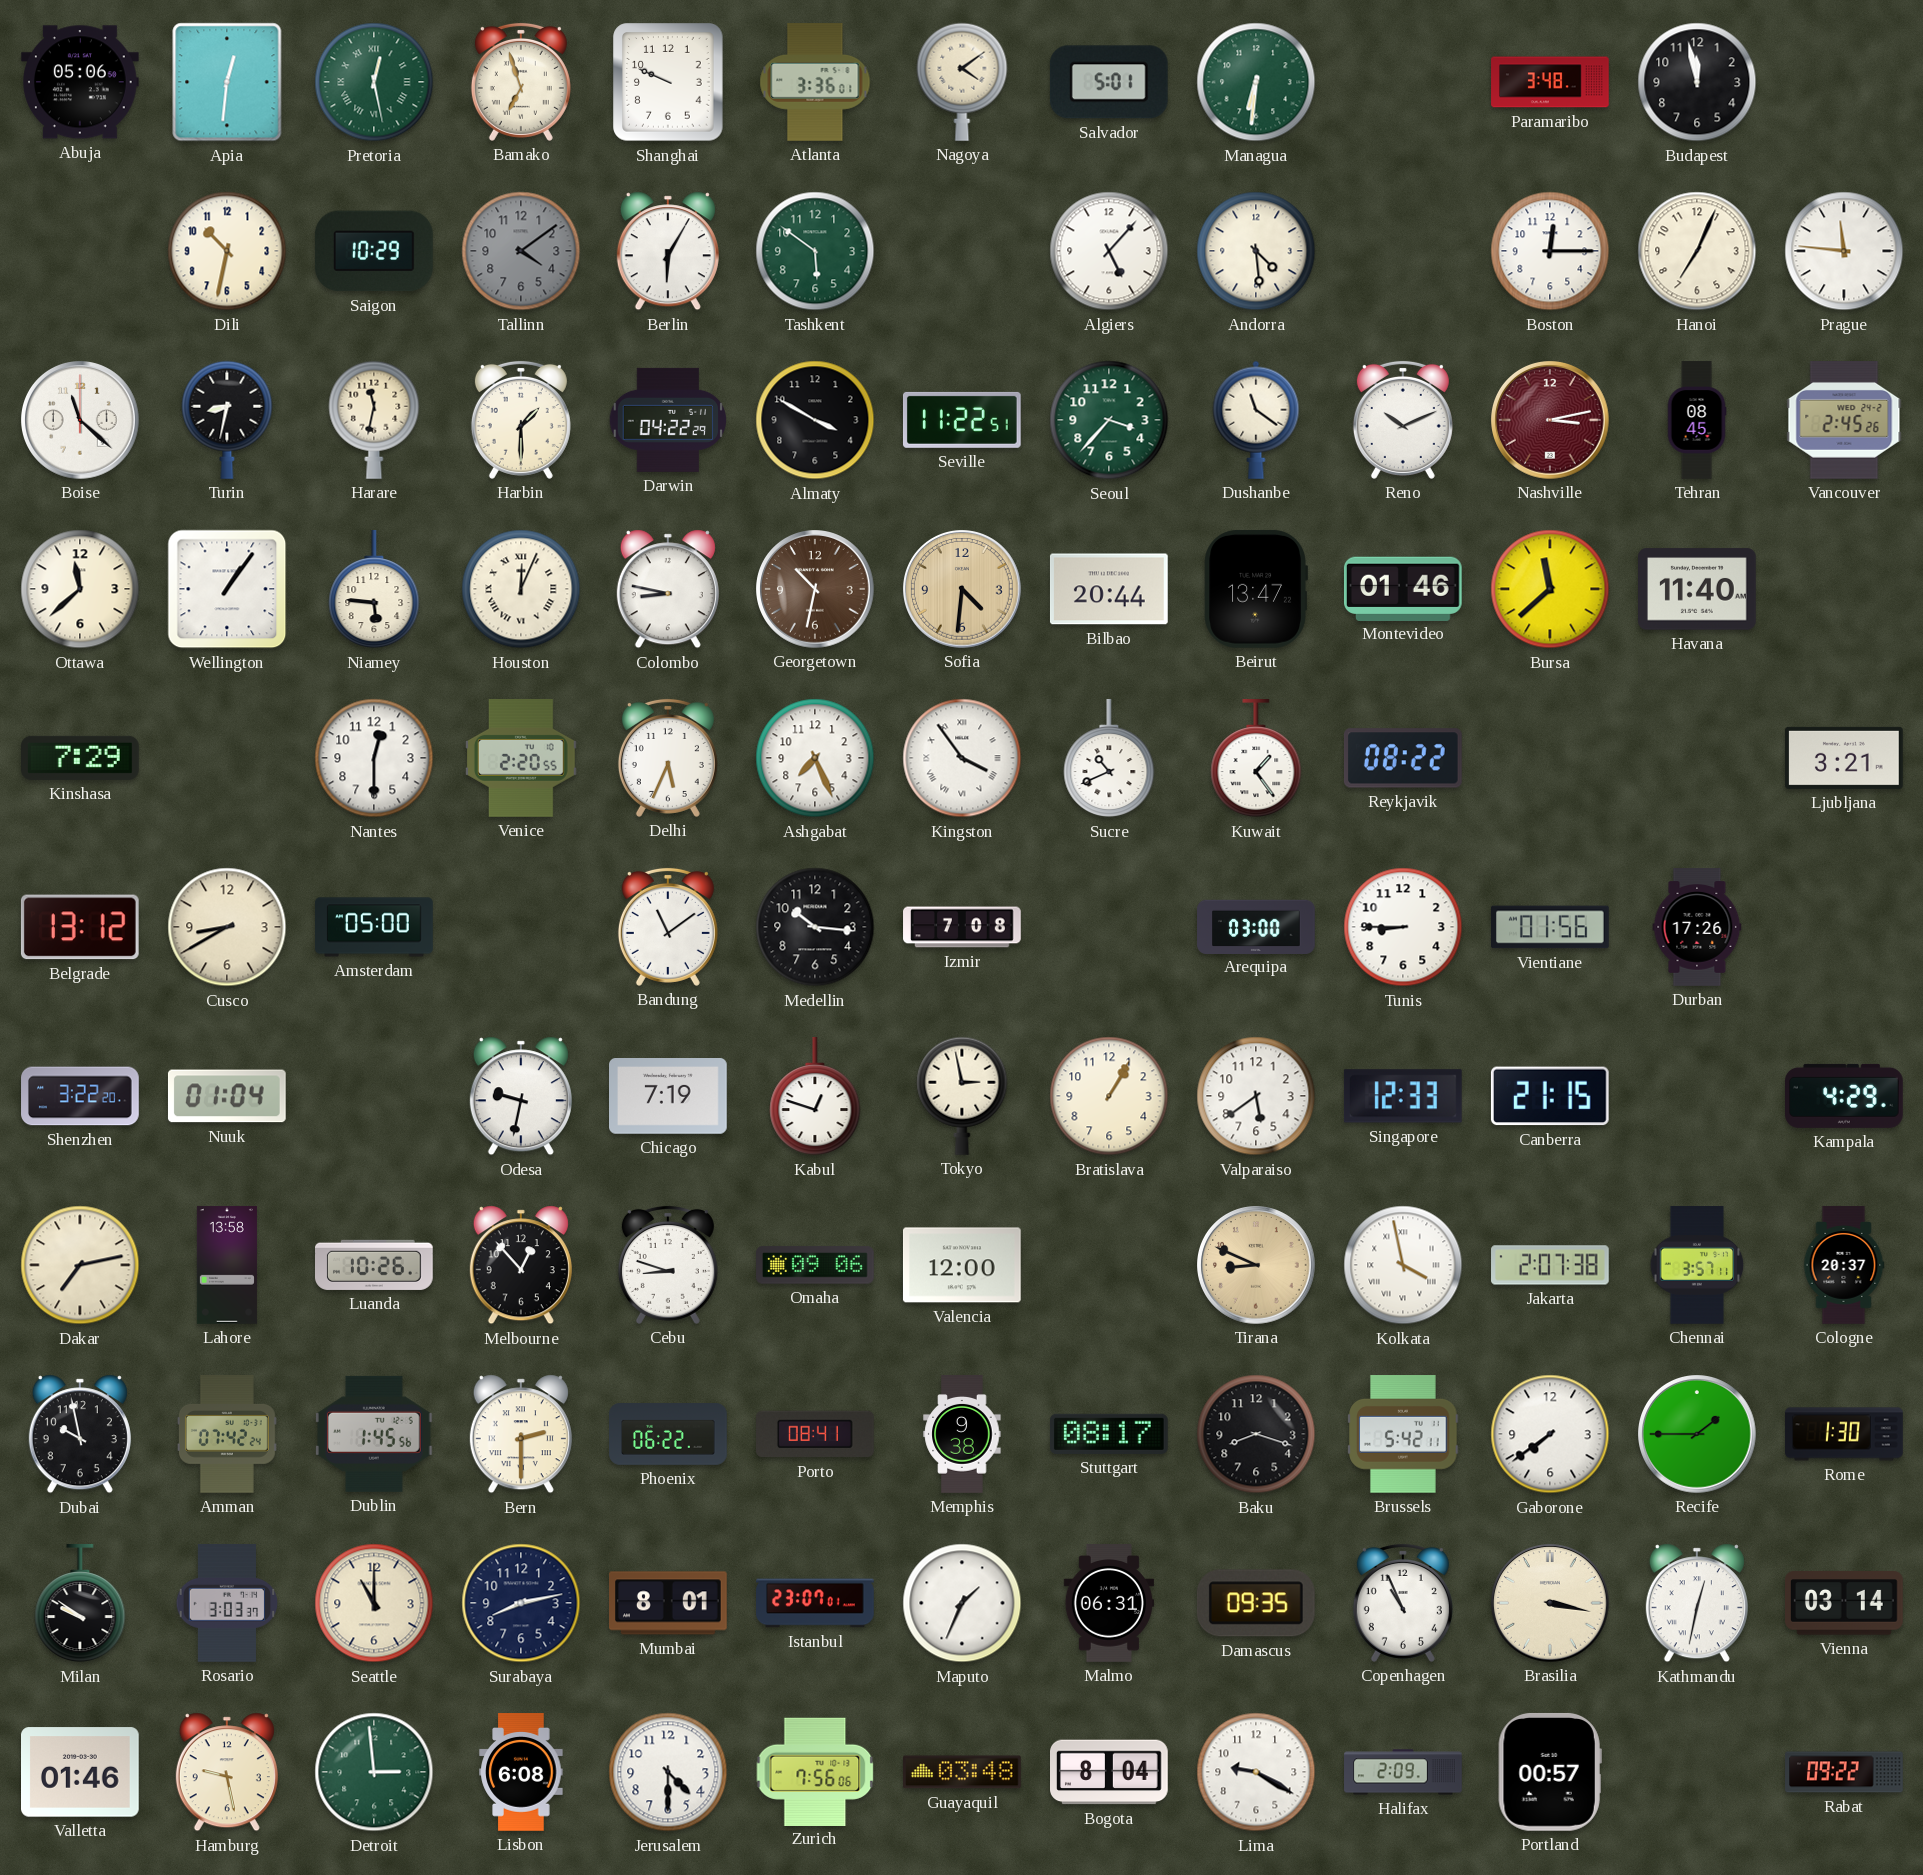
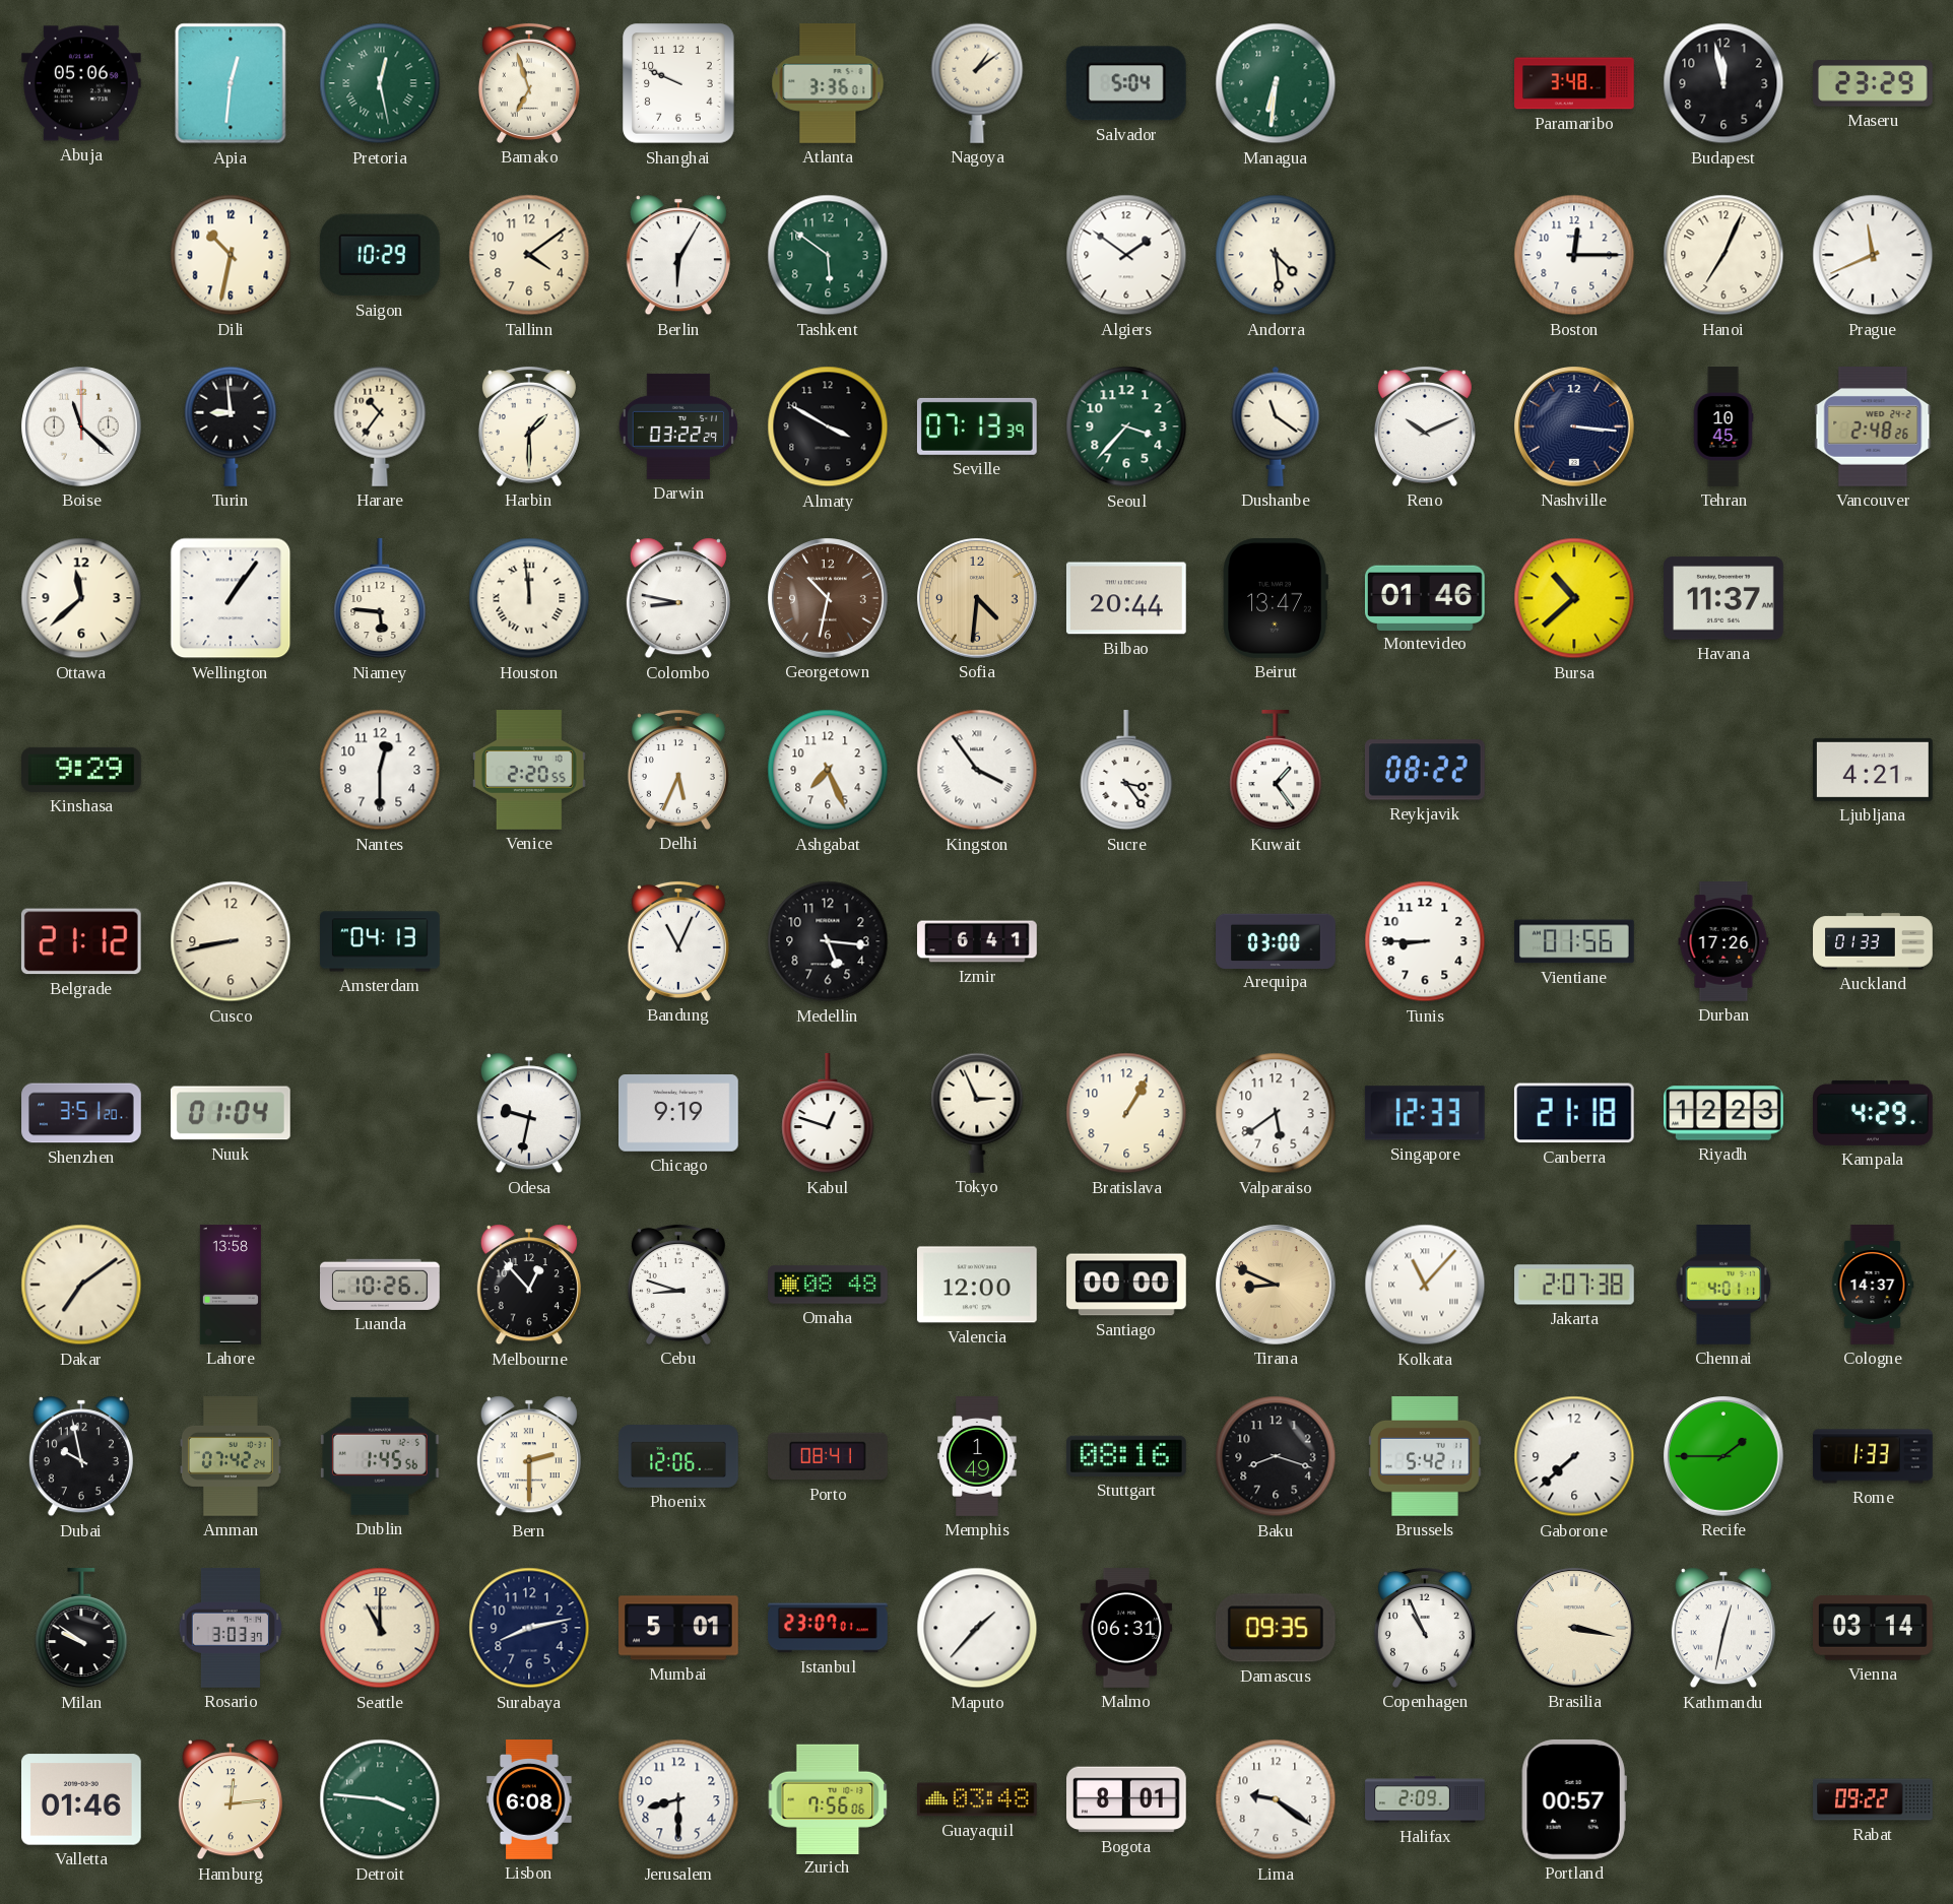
Nagoya: 4:09 -> 1:09
Salvador: 5:01 -> 5:04
Maseru: none -> 23:29
Tallinn dial: grey -> cream
Algiers: 5:07 -> 1:51
Prague: 11:46 -> 11:41
Turin: 8:32 -> 8:59
Harare: 11:32 -> 10:36
Darwin: 04:22 -> 03:22
Seville: 11:22 -> 07:13
Nashville: 3:13 -> 3:16
Nashville dial: burgundy -> navy
Tehran: 08:45 -> 10:45
Vancouver: 2:45 -> 2:48
Houston: 12:04 -> 11:59
Bursa: 11:38 -> 10:38
Havana: 11:40 -> 11:37
Kinshasa: 7:29 -> 9:29
Sucre: 10:41 -> 3:24
Ljubljana: 3:21 -> 4:21
Belgrade: 13:12 -> 21:12
Cusco: 8:40 -> 8:43
Amsterdam: 05:00 -> 04:13
Bandung: 11:09 -> 11:04
Medellin: 10:16 -> 5:16
Izmir: 7:08 -> 6:41
Auckland: none -> 01:33
Shenzhen: 3:22 -> 3:51
Chicago: 7:19 -> 9:19
Tokyo: 2:58 -> 2:56
Canberra: 21:15 -> 21:18
Riyadh: none -> 12:23
Dakar: 7:13 -> 7:09
Omaha: 09:06 -> 08:48
Santiago: none -> 00:00
Kolkata: 3:58 -> 11:07
Chennai: 3:57 -> 4:01
Cologne: 20:37 -> 14:37
Phoenix: 06:22 -> 12:06
Memphis: 9:38 -> 1:49
Stuttgart: 08:17 -> 08:16
Gaborone: 7:39 -> 7:38
Rome: 1:30 -> 1:33
Mumbai: 8:01 -> 5:01
Maputo: 1:34 -> 1:37
Hamburg: 9:28 -> 12:14
Detroit: 2:59 -> 3:46
Jerusalem: 4:30 -> 8:30
Bogota: 8:04 -> 8:01
Lima: 9:20 -> 9:21
